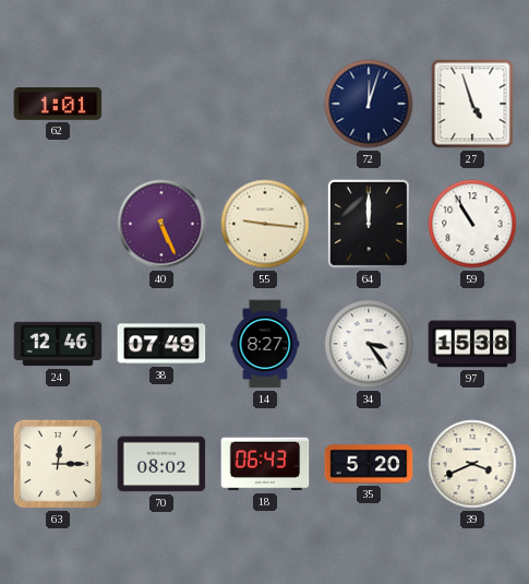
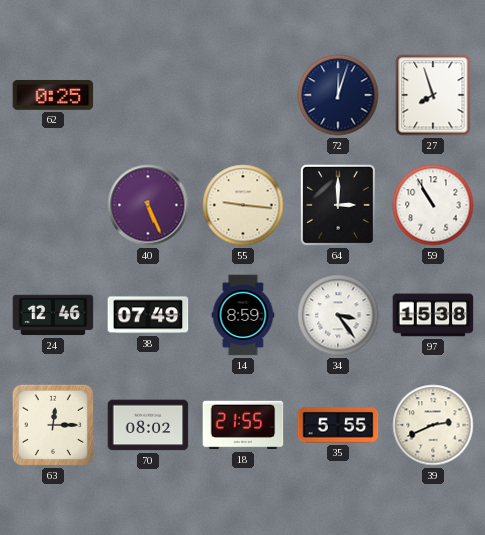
62: 1:01 -> 0:25
27: 4:57 -> 7:57
64: 12:00 -> 3:00
14: 8:27 -> 8:59
18: 06:43 -> 21:55
35: 5:20 -> 5:55
39: 3:41 -> 2:41
